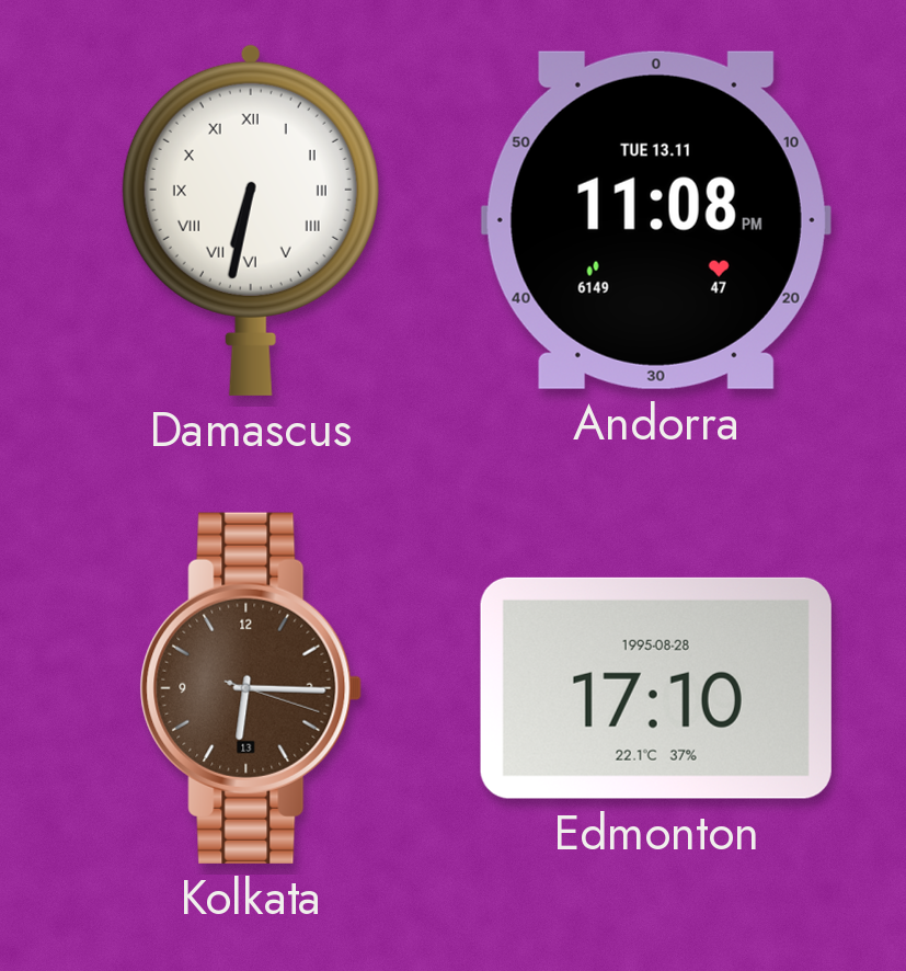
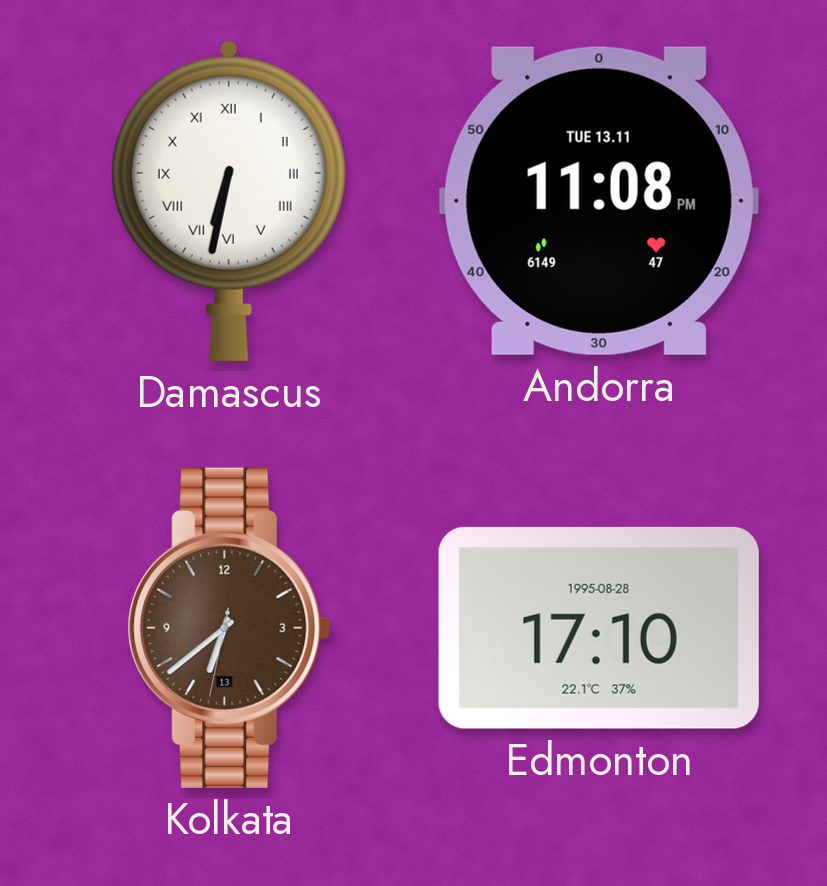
Kolkata: 6:15 -> 6:38
